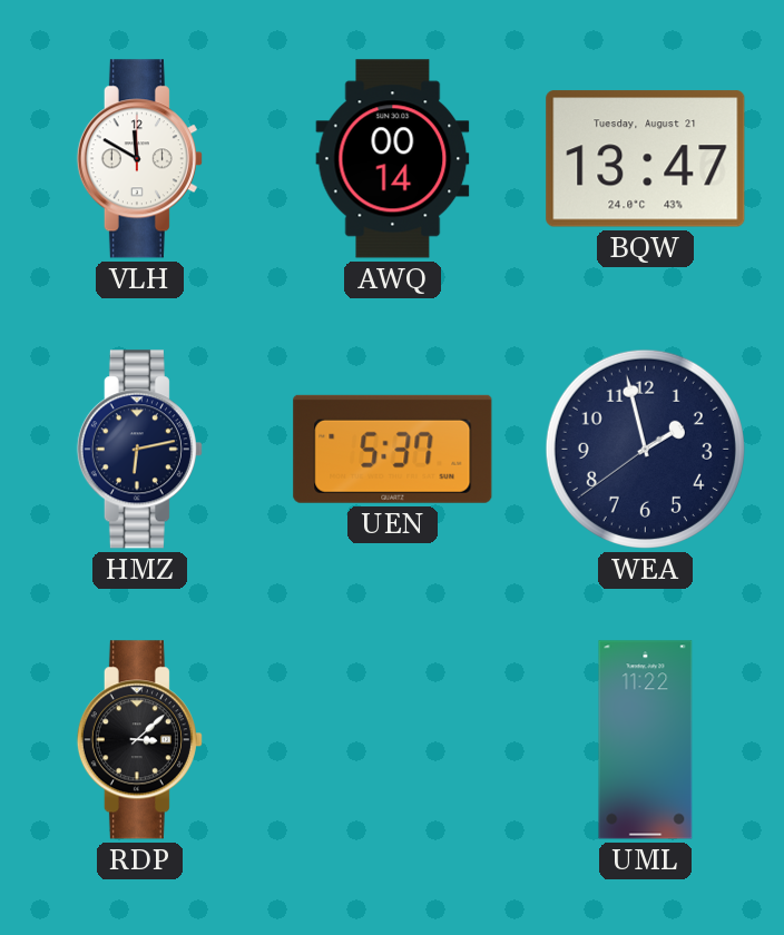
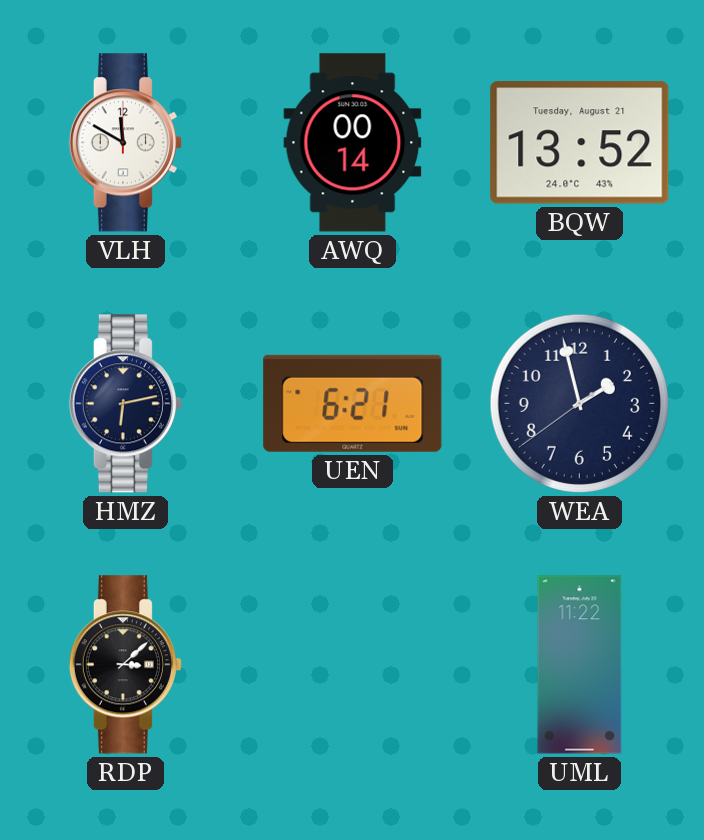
BQW: 13:47 -> 13:52
UEN: 5:37 -> 6:21
